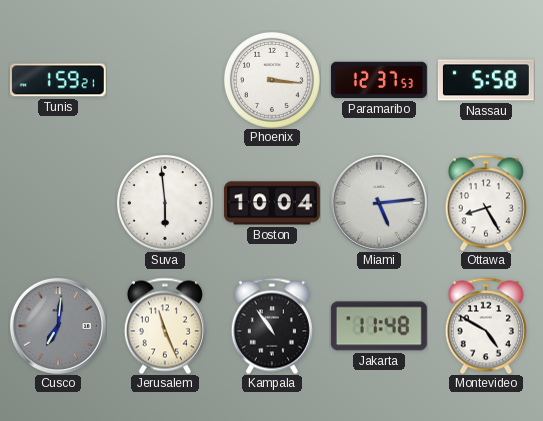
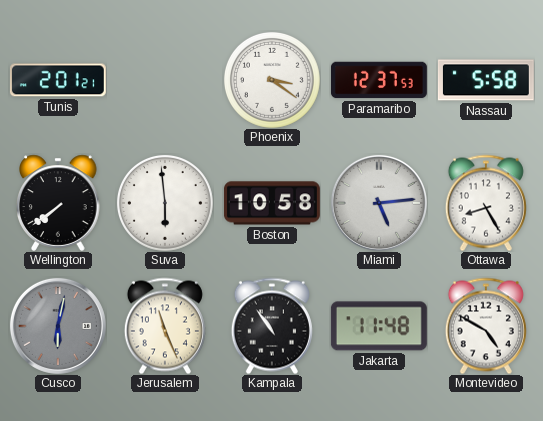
Tunis: 1:59 -> 2:01
Phoenix: 3:16 -> 3:21
Wellington: none -> 7:39
Boston: 10:04 -> 10:58
Cusco: 7:01 -> 6:02
